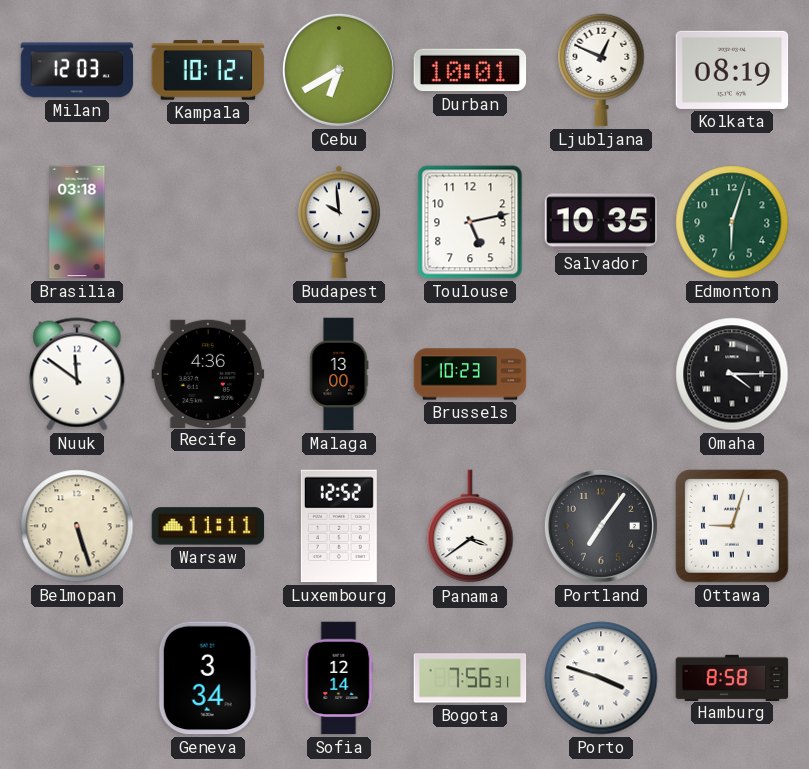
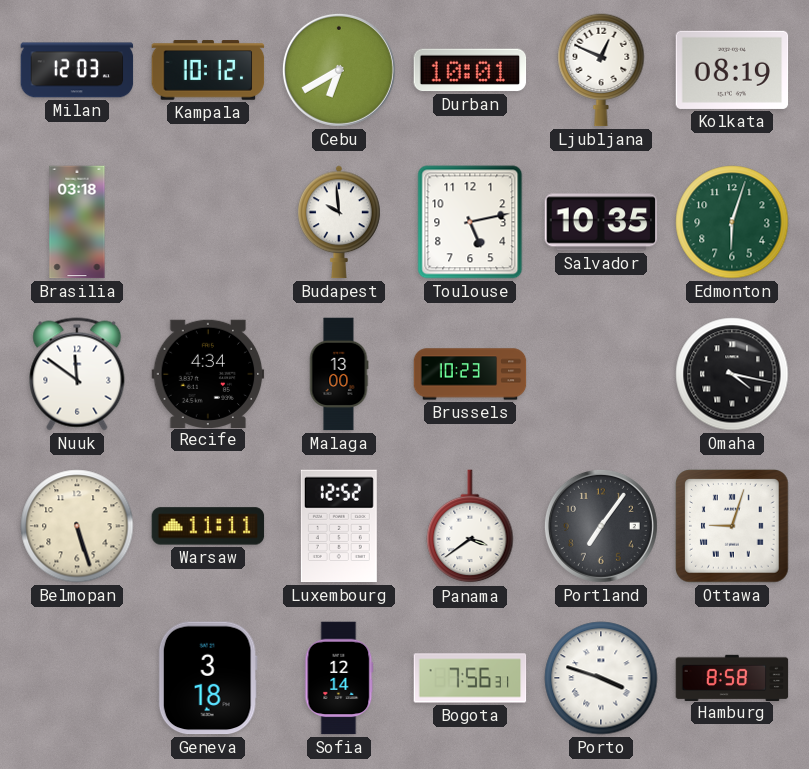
Recife: 4:36 -> 4:34
Omaha: 4:15 -> 4:17
Geneva: 3:34 -> 3:18
